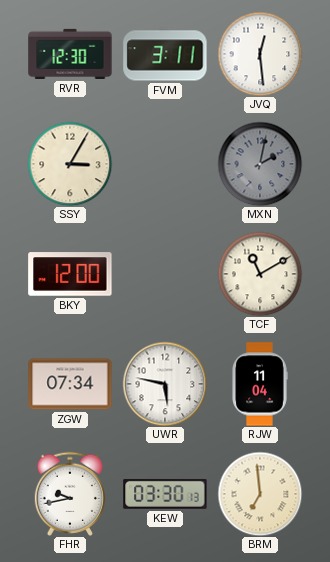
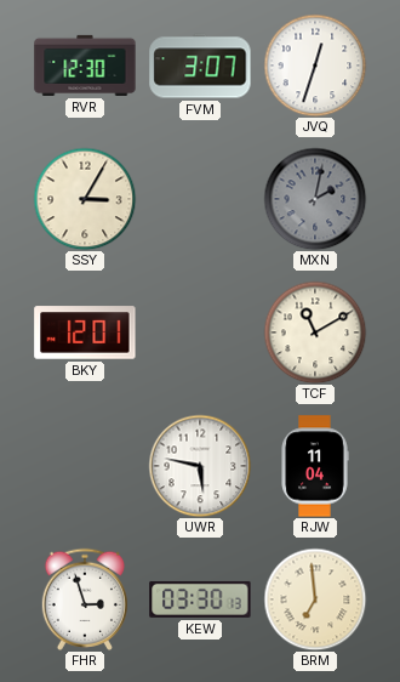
FVM: 3:11 -> 3:07
JVQ: 12:29 -> 12:33
BKY: 12:00 -> 12:01
ZGW: 07:34 -> none
FHR: 9:43 -> 2:57
